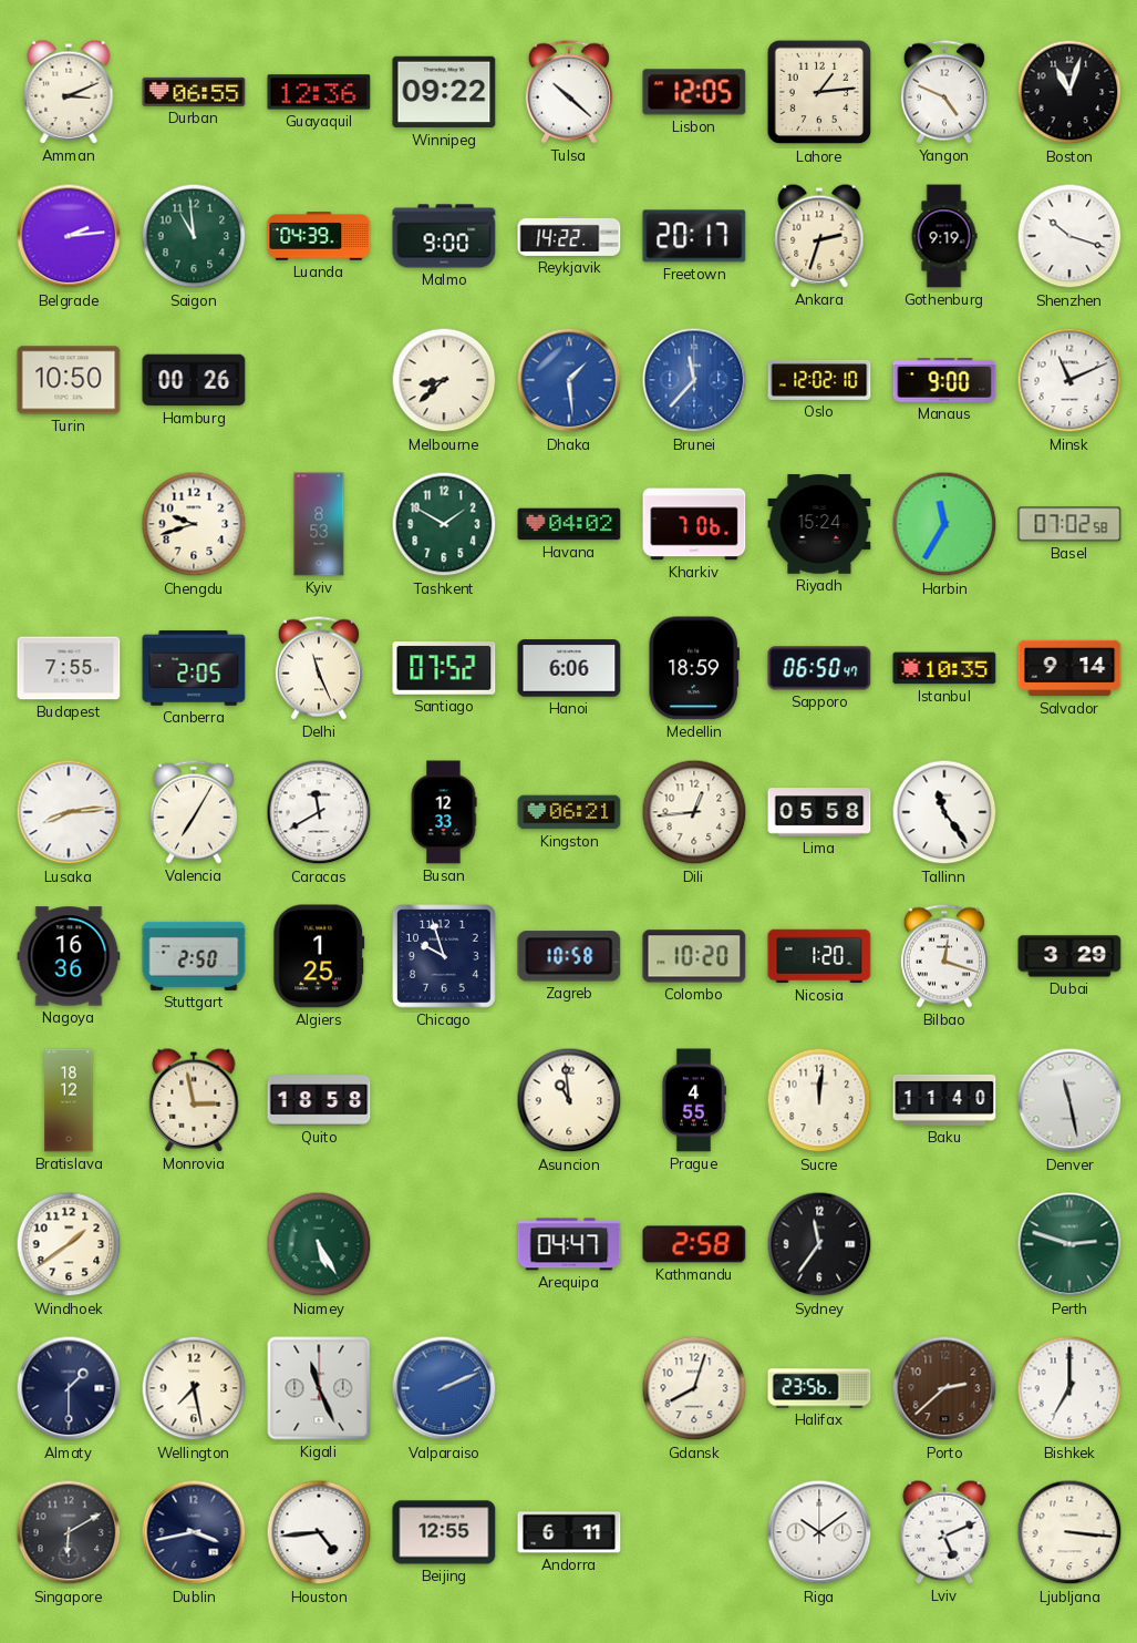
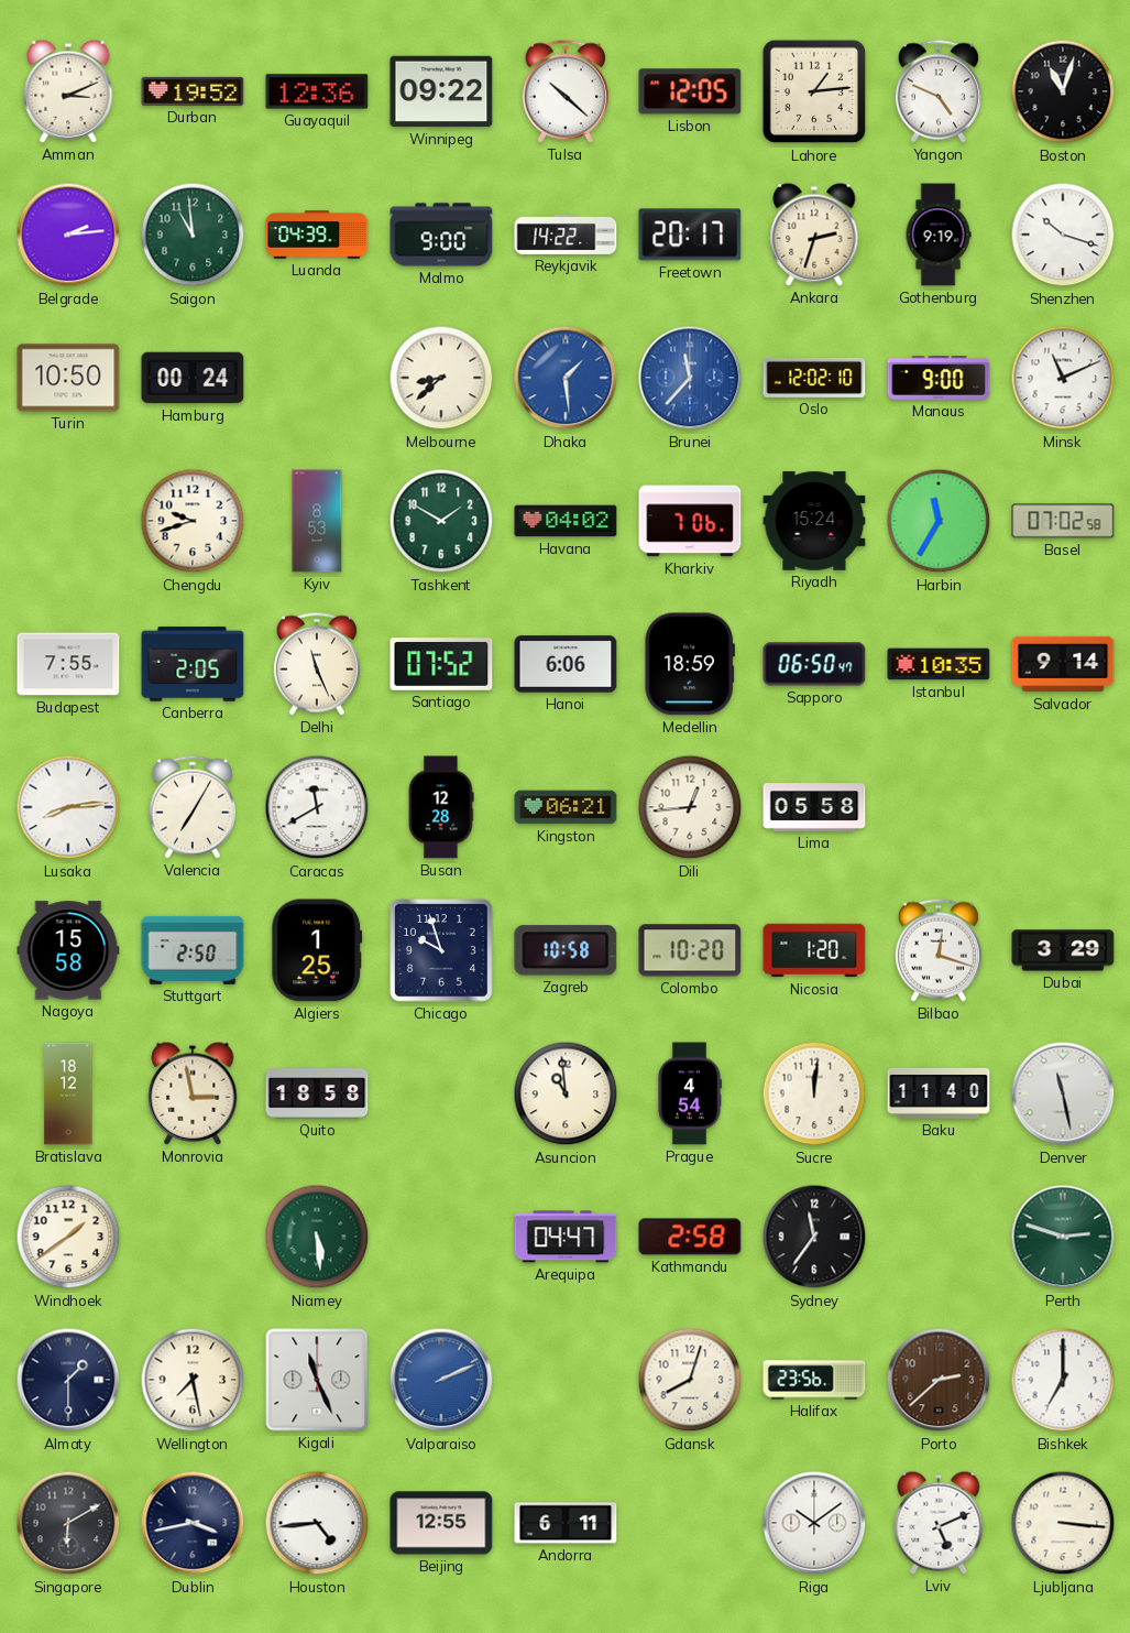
Durban: 06:55 -> 19:52
Hamburg: 00:26 -> 00:24
Busan: 12:33 -> 12:28
Tallinn: 11:24 -> none
Nagoya: 16:36 -> 15:58
Prague: 4:55 -> 4:54
Niamey: 5:25 -> 5:29
